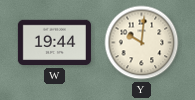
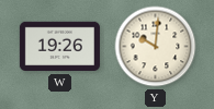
W: 19:44 -> 19:26
